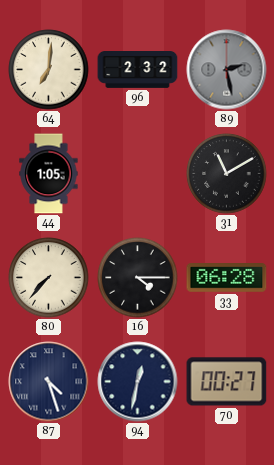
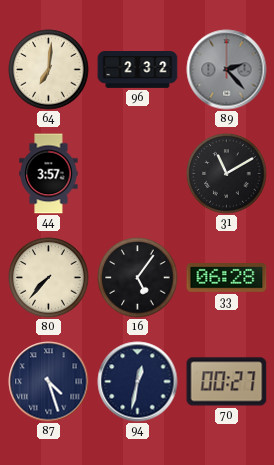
89: 2:28 -> 2:23
44: 1:05 -> 3:57
16: 4:15 -> 5:06
